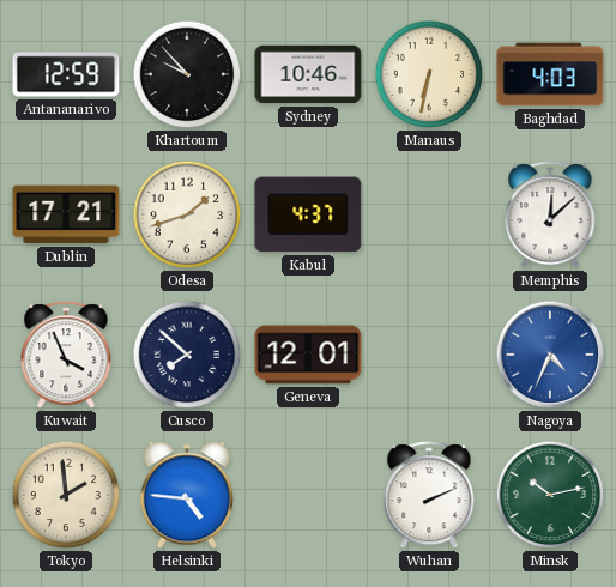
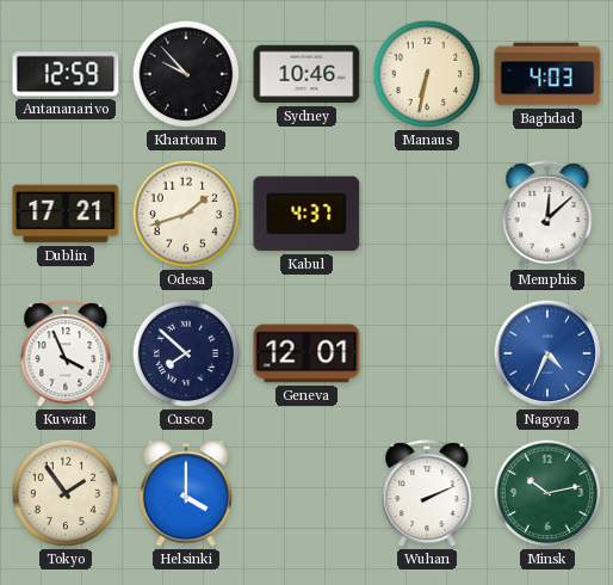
Tokyo: 1:59 -> 1:54
Helsinki: 4:46 -> 4:00
